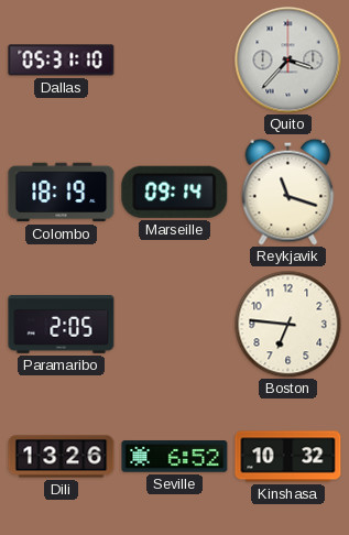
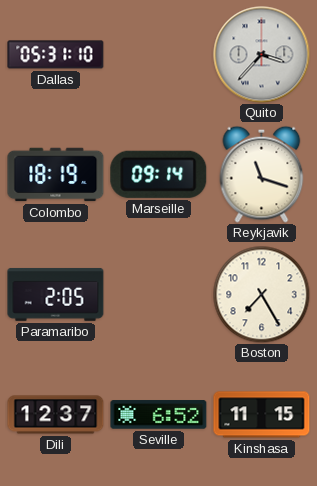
Boston: 6:46 -> 7:25
Dili: 13:26 -> 12:37
Kinshasa: 10:32 -> 11:15
